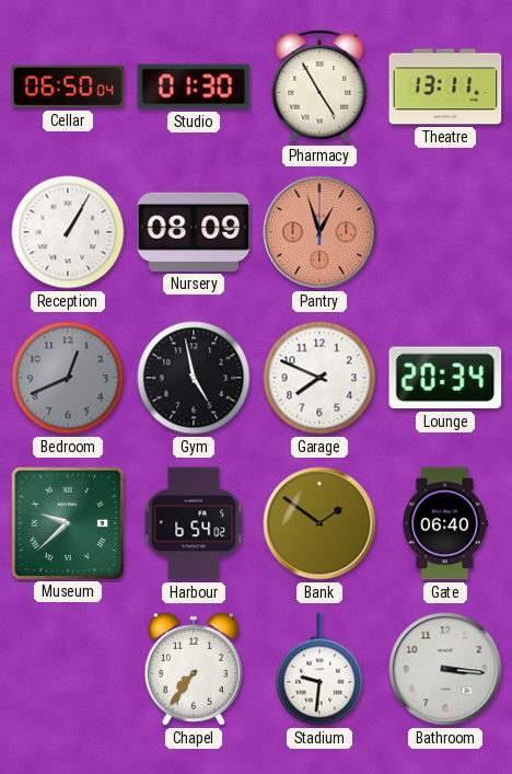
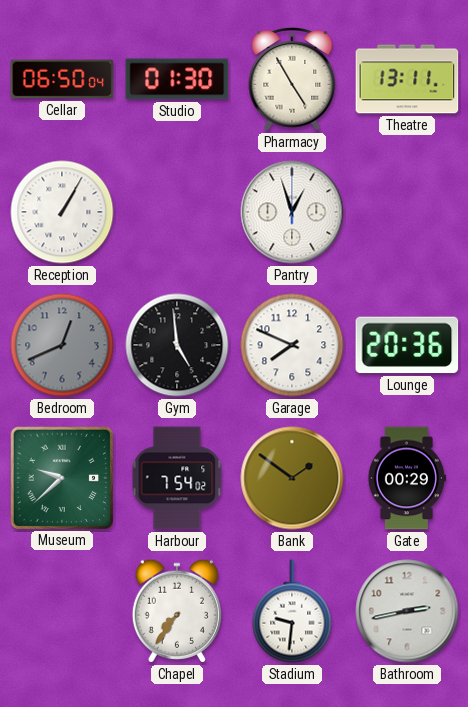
Nursery: 08:09 -> none
Pantry dial: salmon -> white
Gym: 4:58 -> 4:59
Lounge: 20:34 -> 20:36
Harbour: 6:54 -> 7:54
Gate: 06:40 -> 00:29
Bathroom: 3:16 -> 2:43
